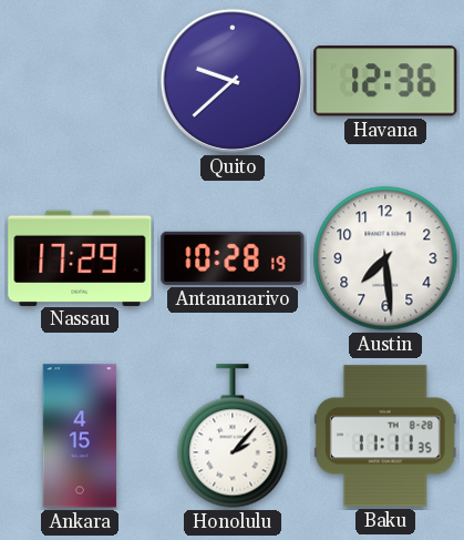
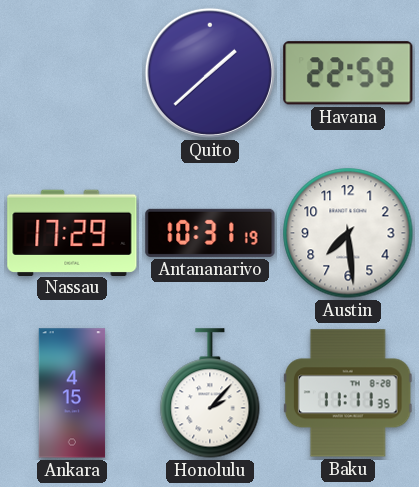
Quito: 9:38 -> 1:38
Havana: 12:36 -> 22:59
Antananarivo: 10:28 -> 10:31
